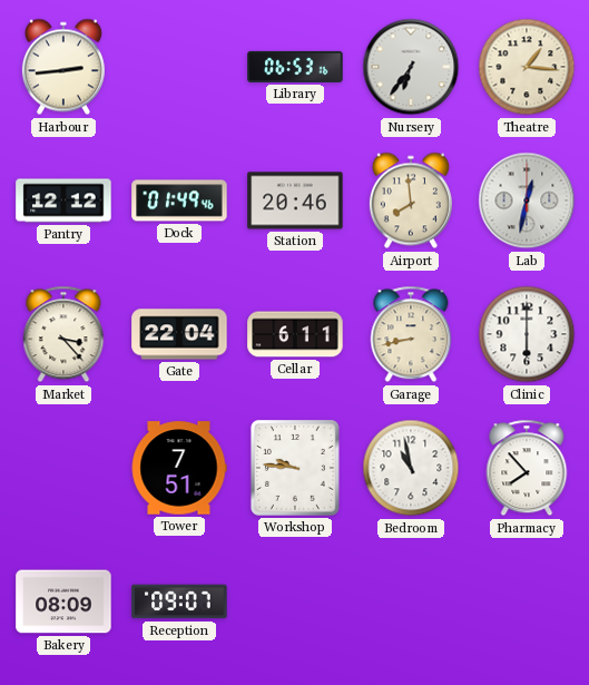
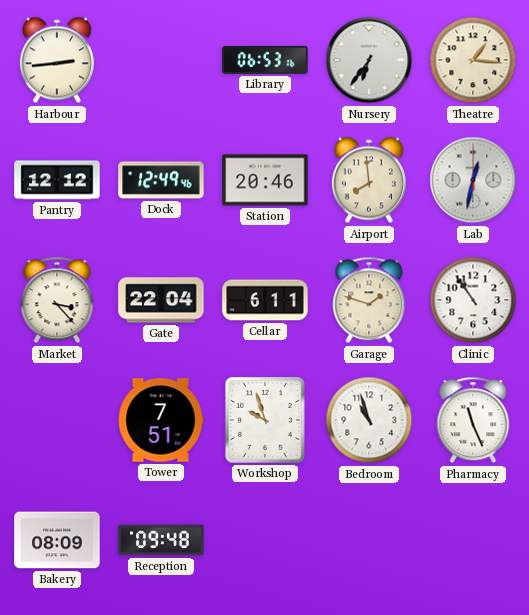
Dock: 01:49 -> 12:49
Garage: 8:43 -> 1:48
Clinic: 6:00 -> 10:54
Workshop: 9:46 -> 9:57
Bedroom: 10:58 -> 10:57
Pharmacy: 7:53 -> 11:26
Reception: 09:07 -> 09:48
